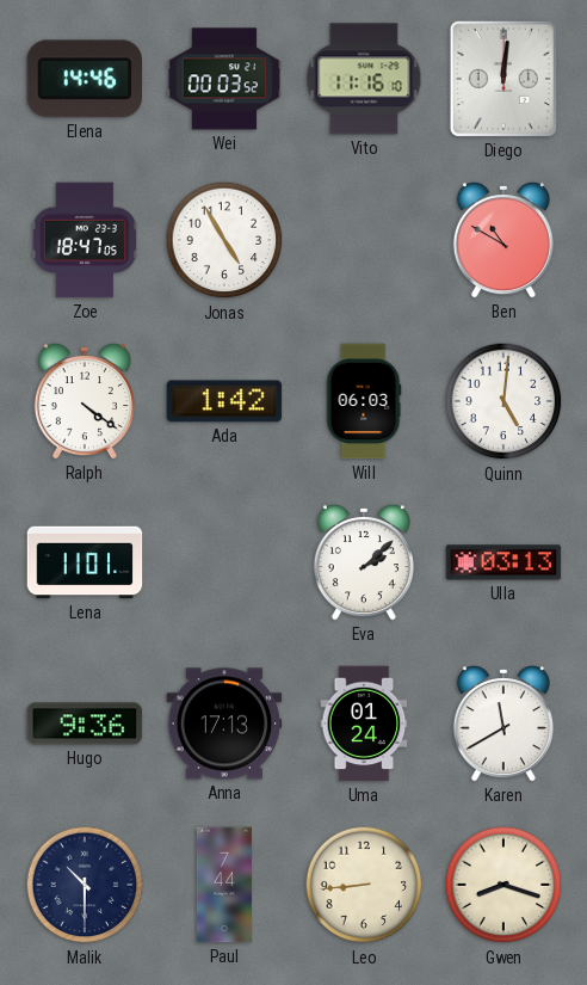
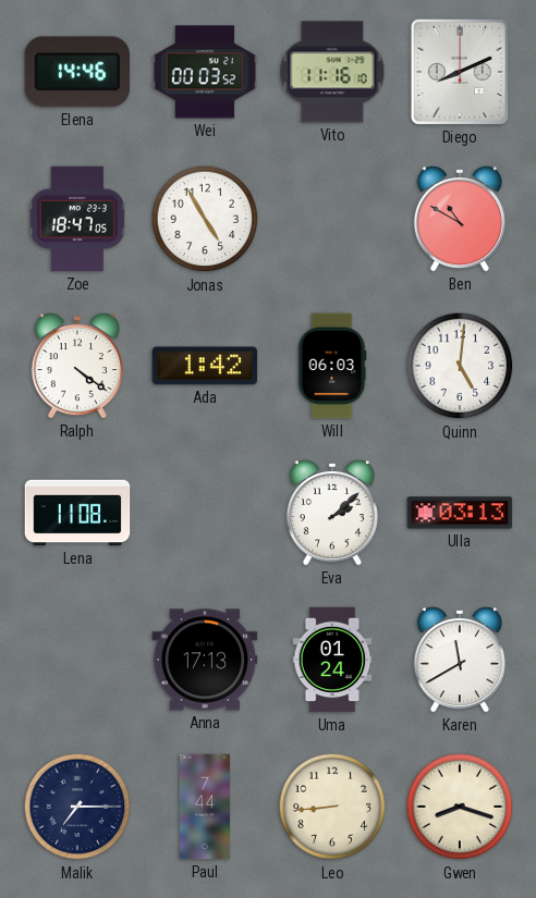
Diego: 12:01 -> 8:11
Lena: 11:01 -> 11:08
Hugo: 9:36 -> none
Malik: 10:30 -> 7:15
